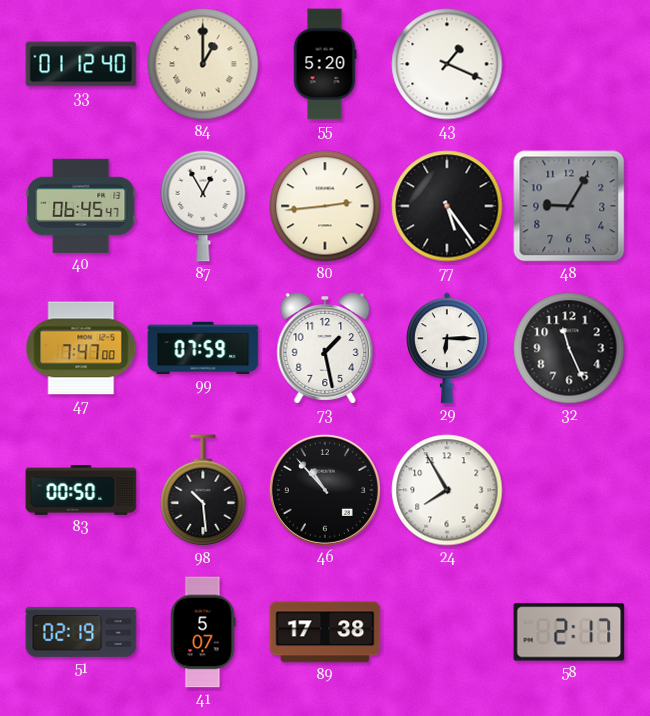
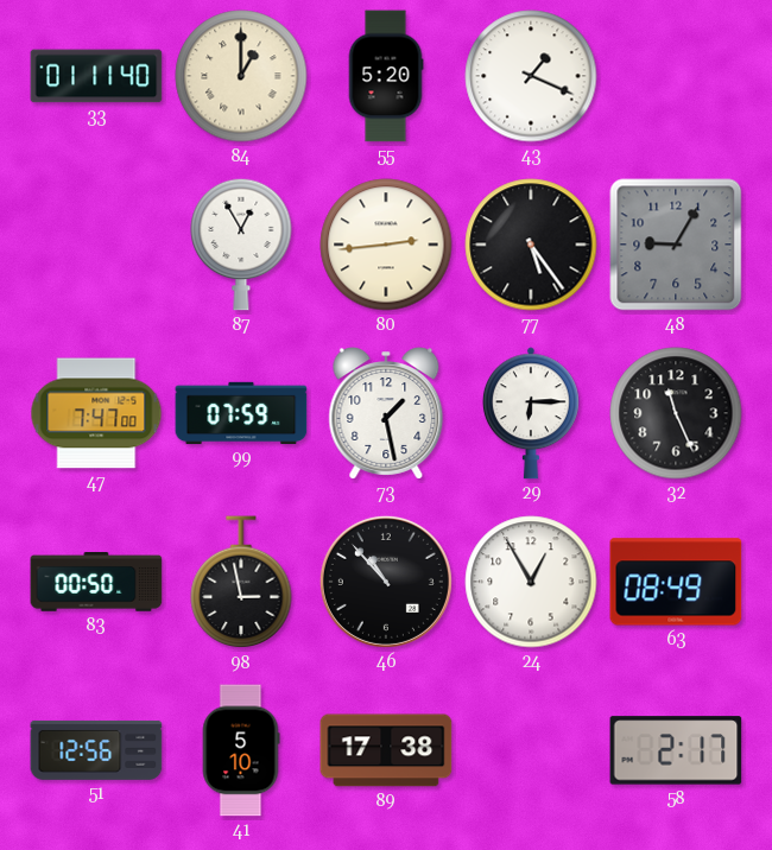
33: 01:12 -> 01:11
40: 06:45 -> none
98: 10:29 -> 2:58
24: 7:55 -> 12:55
63: none -> 08:49
51: 02:19 -> 12:56
41: 5:07 -> 5:10
